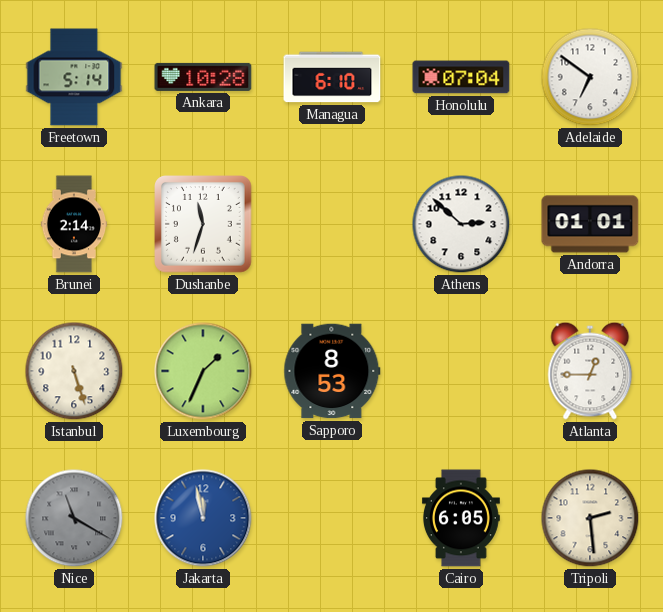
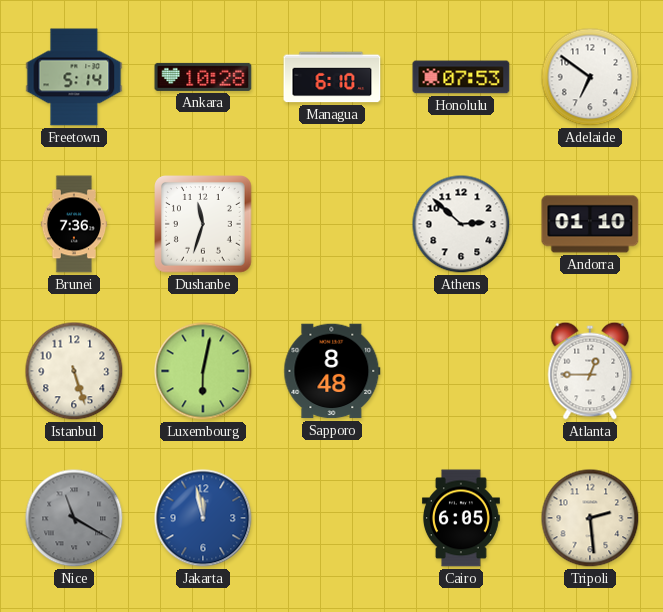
Honolulu: 07:04 -> 07:53
Brunei: 2:14 -> 7:36
Andorra: 01:01 -> 01:10
Luxembourg: 1:34 -> 6:02
Sapporo: 8:53 -> 8:48
